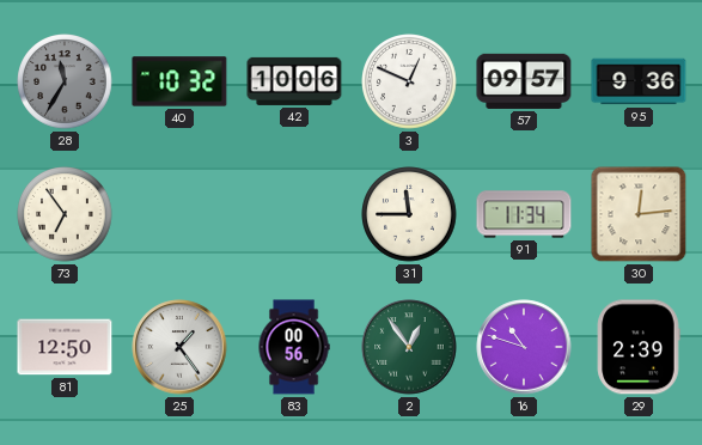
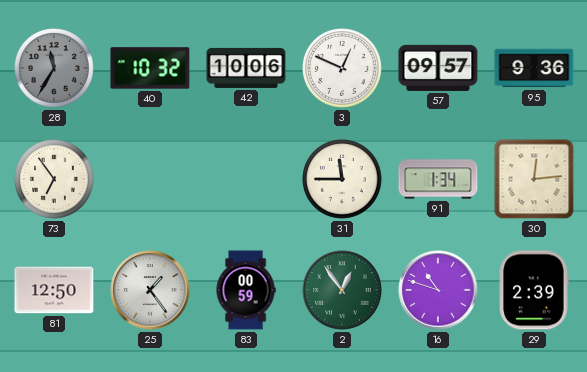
91: 11:34 -> 1:34
83: 00:56 -> 00:59
